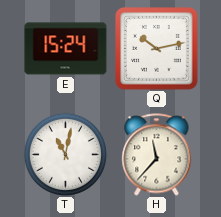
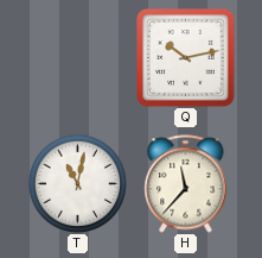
E: 15:24 -> none
